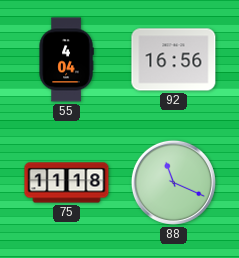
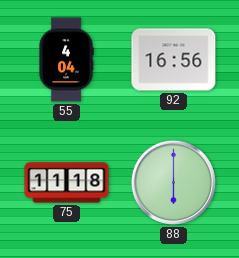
88: 11:19 -> 6:00
